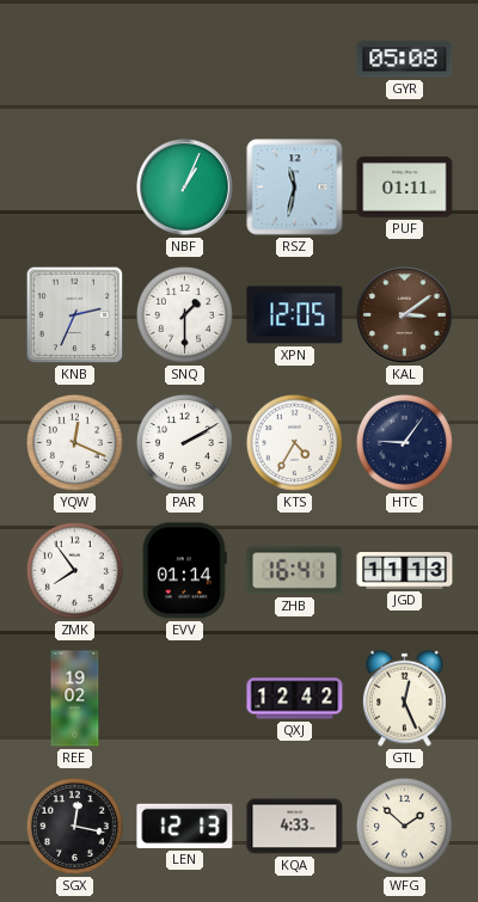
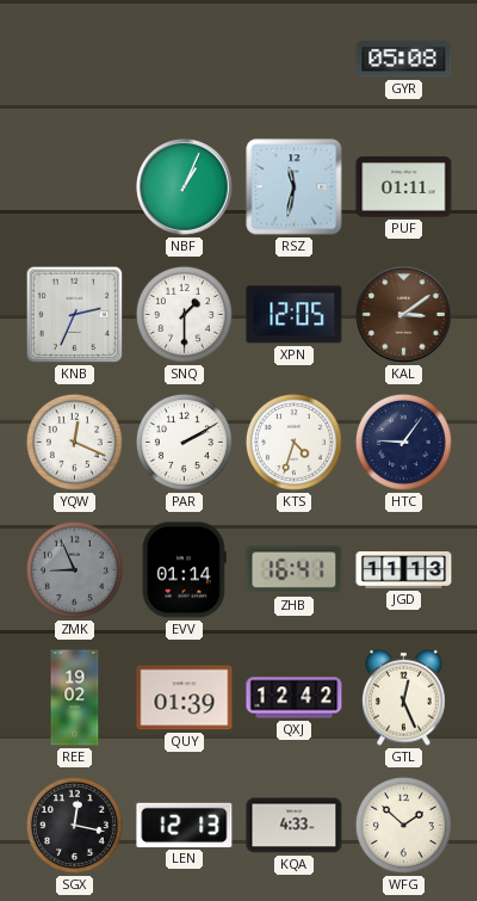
KTS: 4:35 -> 4:33
ZMK: 7:54 -> 8:56
ZMK dial: white -> grey
QUY: none -> 01:39
